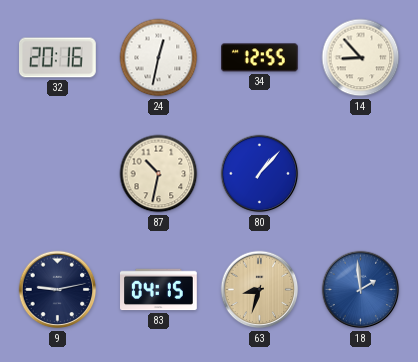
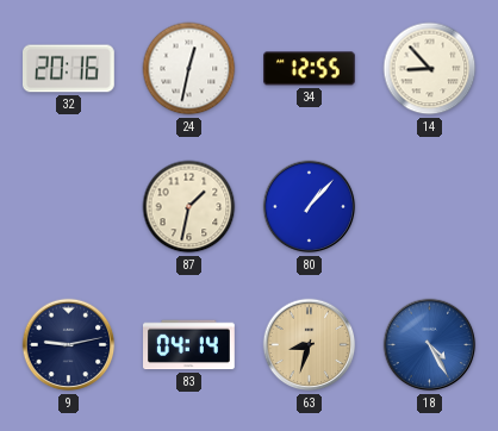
87: 10:32 -> 1:32
83: 04:15 -> 04:14
18: 1:59 -> 4:25
